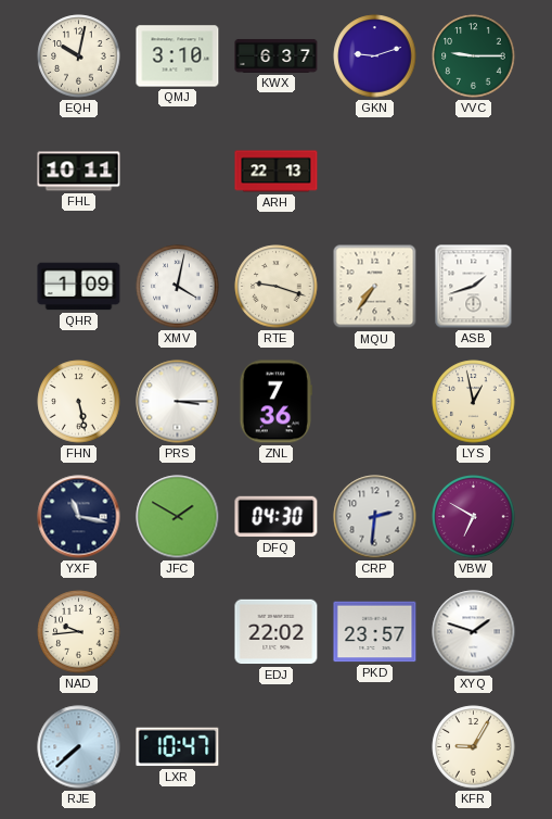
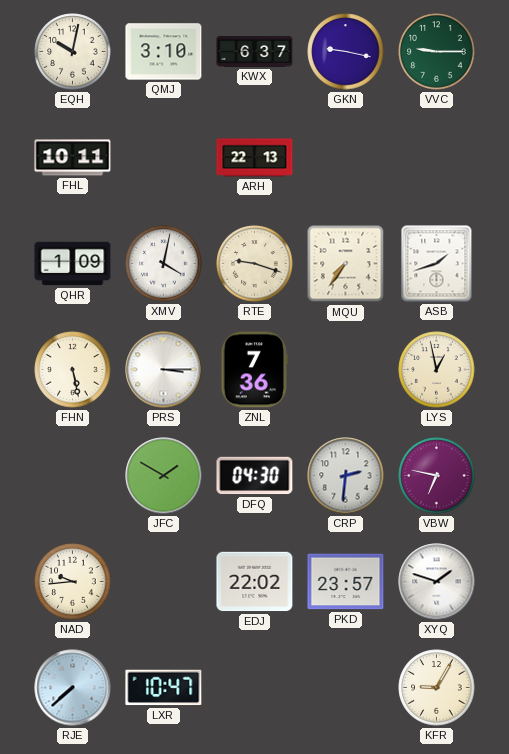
GKN: 9:12 -> 9:17
YXF: 11:17 -> none
VBW: 6:50 -> 6:47
